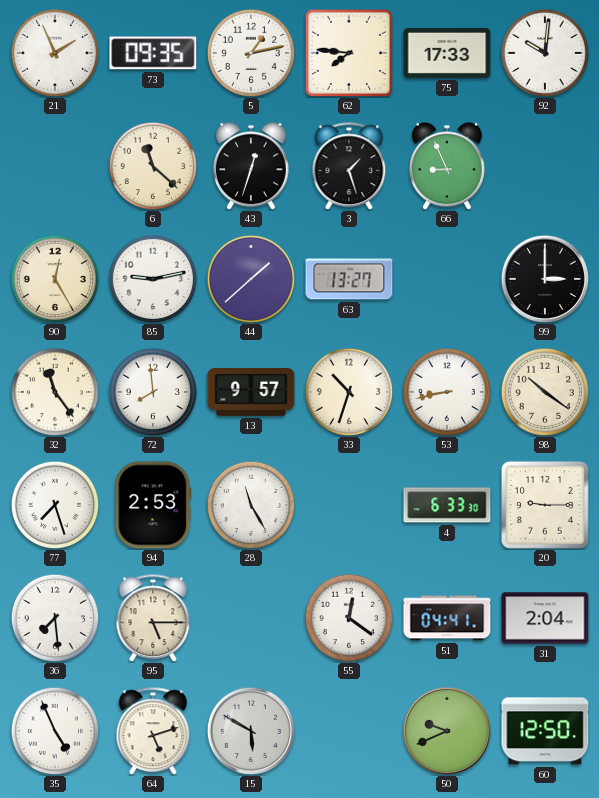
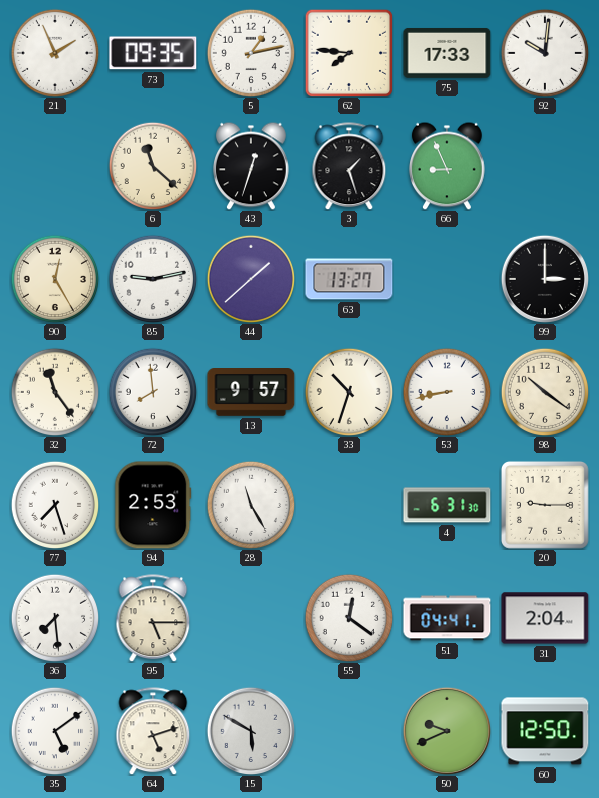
4: 6:33 -> 6:31
35: 4:56 -> 5:09
